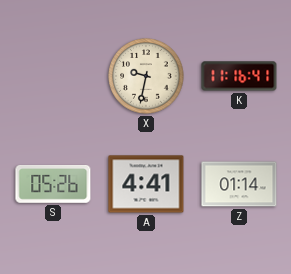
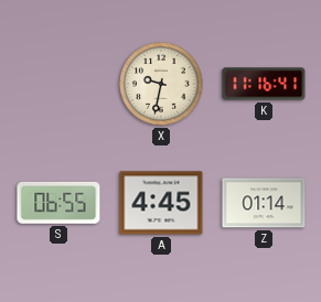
S: 05:26 -> 06:55
A: 4:41 -> 4:45
